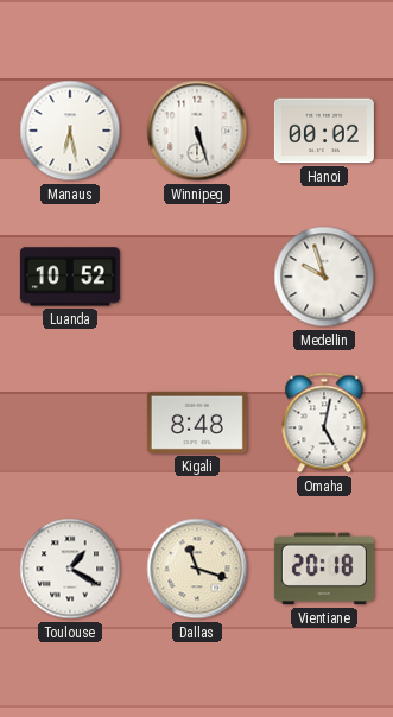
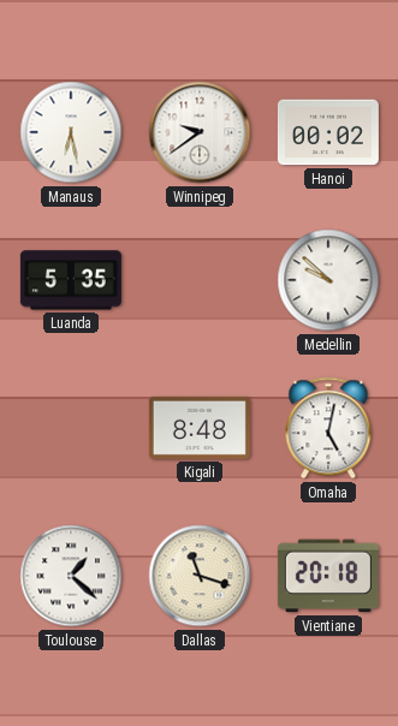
Winnipeg: 5:27 -> 9:39
Luanda: 10:52 -> 5:35
Medellin: 9:57 -> 9:52
Toulouse: 1:20 -> 1:22
